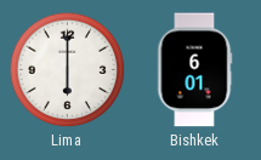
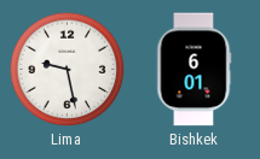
Lima: 6:00 -> 9:28
